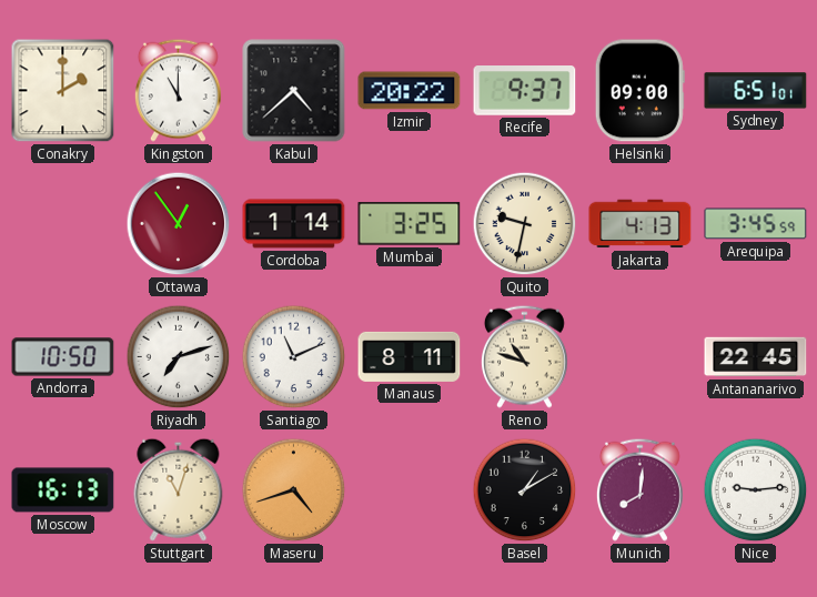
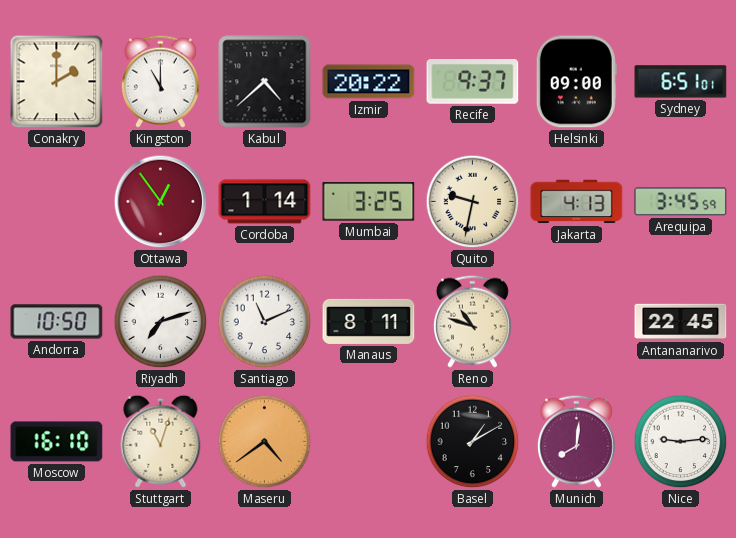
Moscow: 16:13 -> 16:10
Maseru: 4:42 -> 4:39
